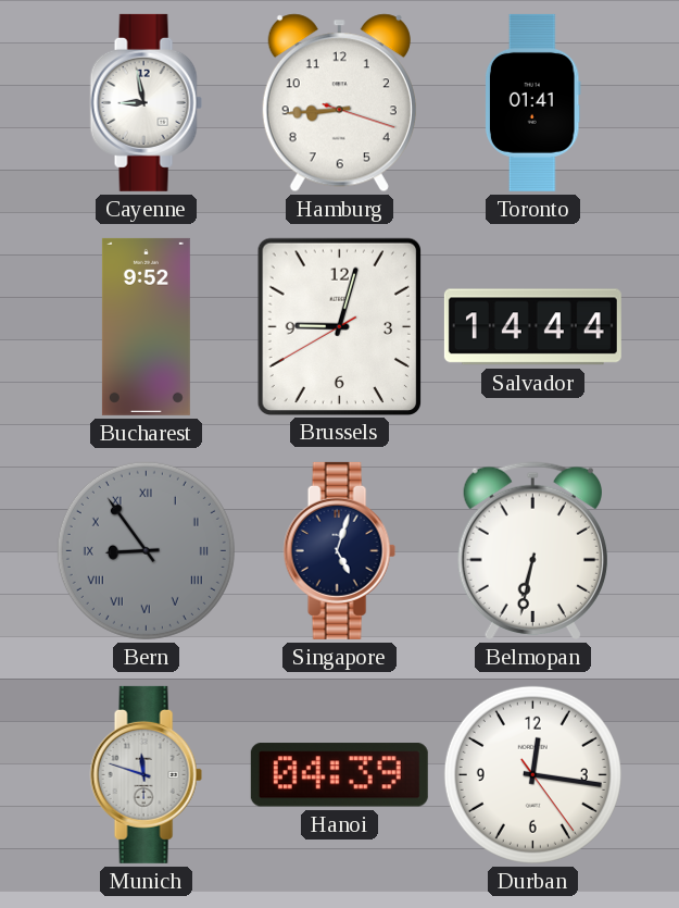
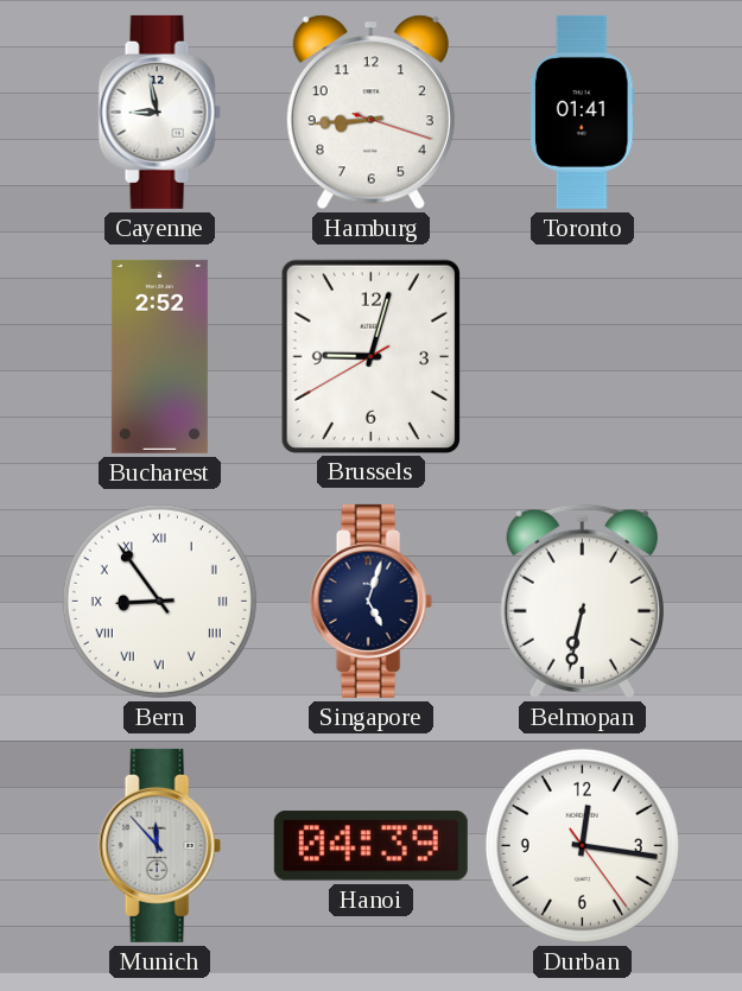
Bucharest: 9:52 -> 2:52
Salvador: 14:44 -> none
Bern dial: grey -> white
Munich: 11:48 -> 11:53
